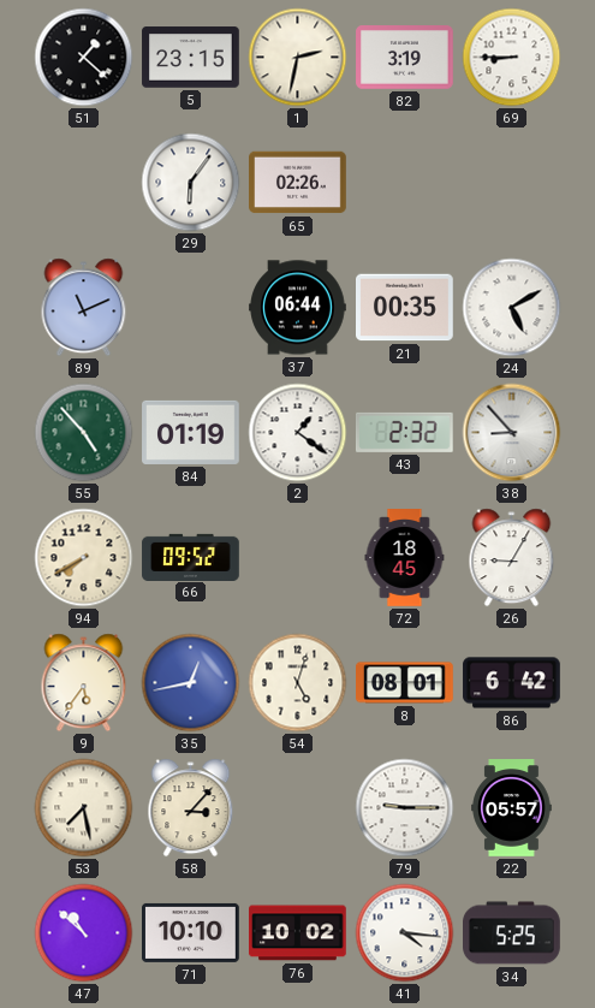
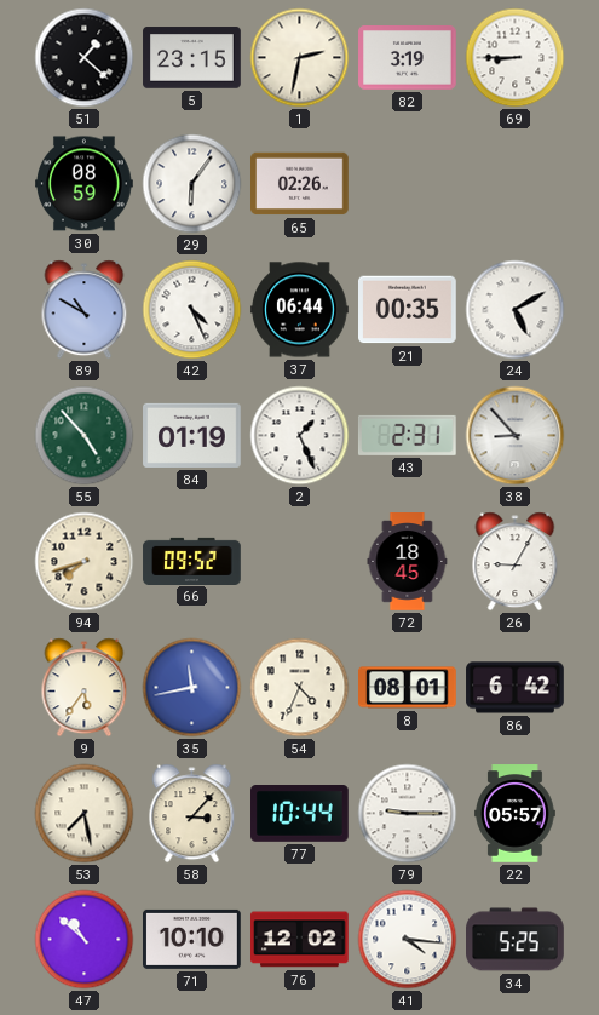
30: none -> 08:59
89: 11:11 -> 10:50
42: none -> 4:26
2: 1:21 -> 1:26
43: 2:32 -> 2:31
94: 7:40 -> 7:42
35: 12:43 -> 11:43
54: 5:03 -> 4:34
77: none -> 10:44
76: 10:02 -> 12:02
